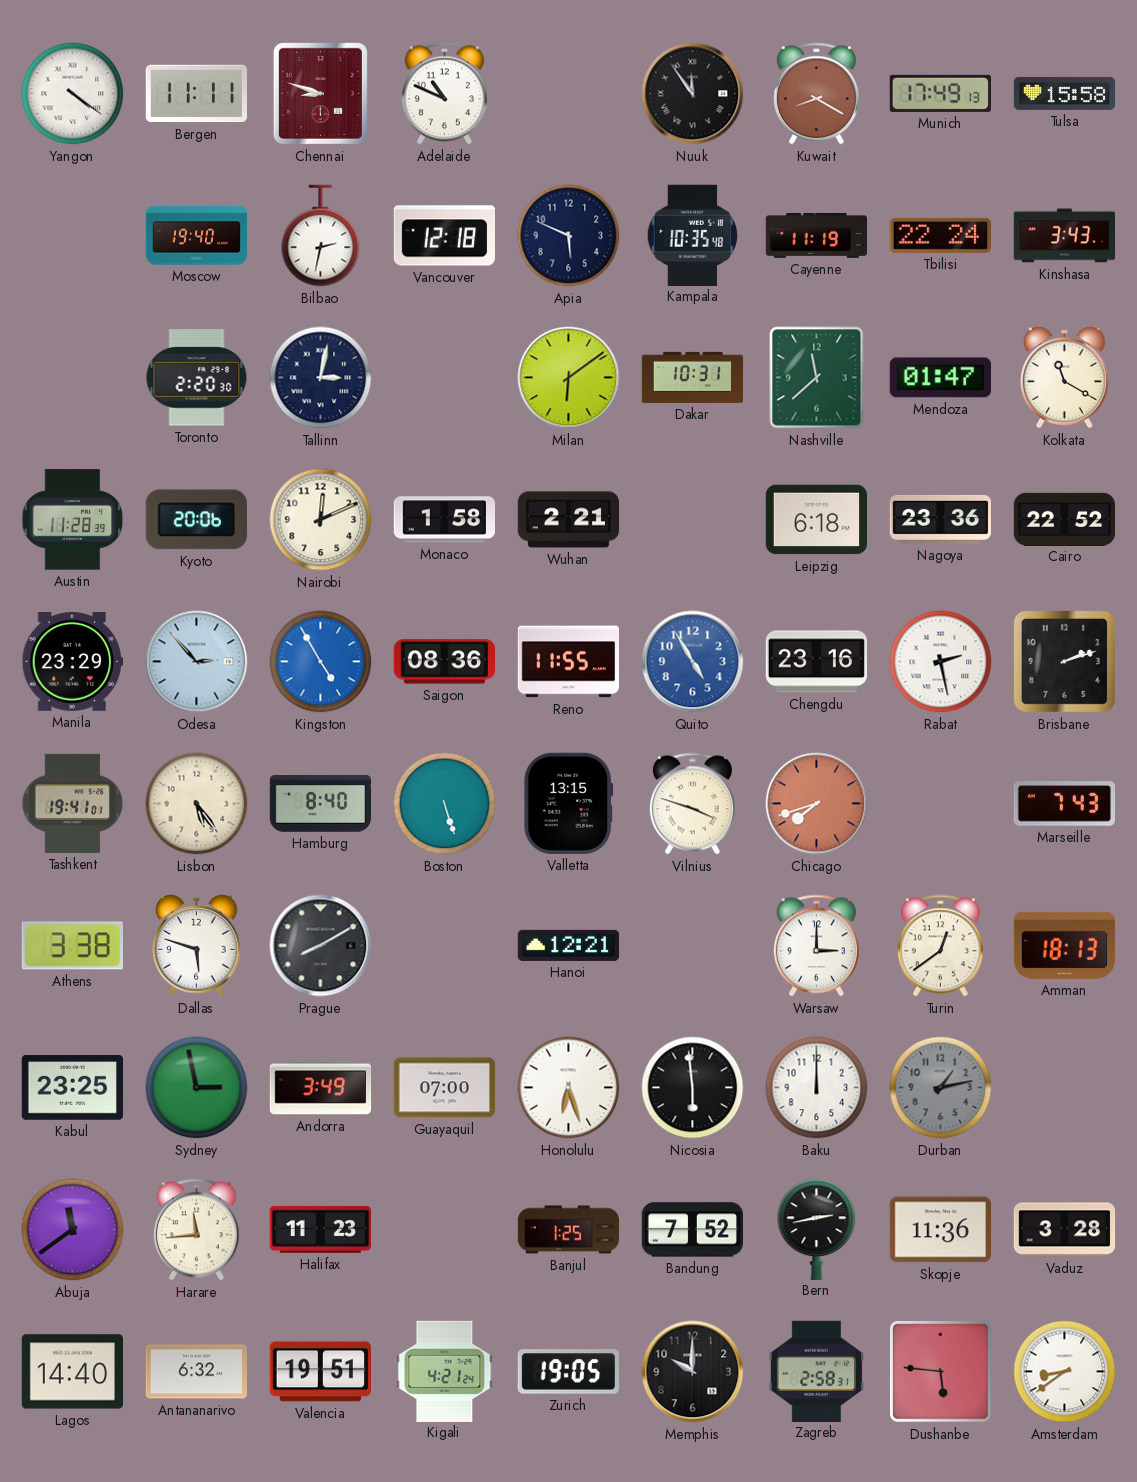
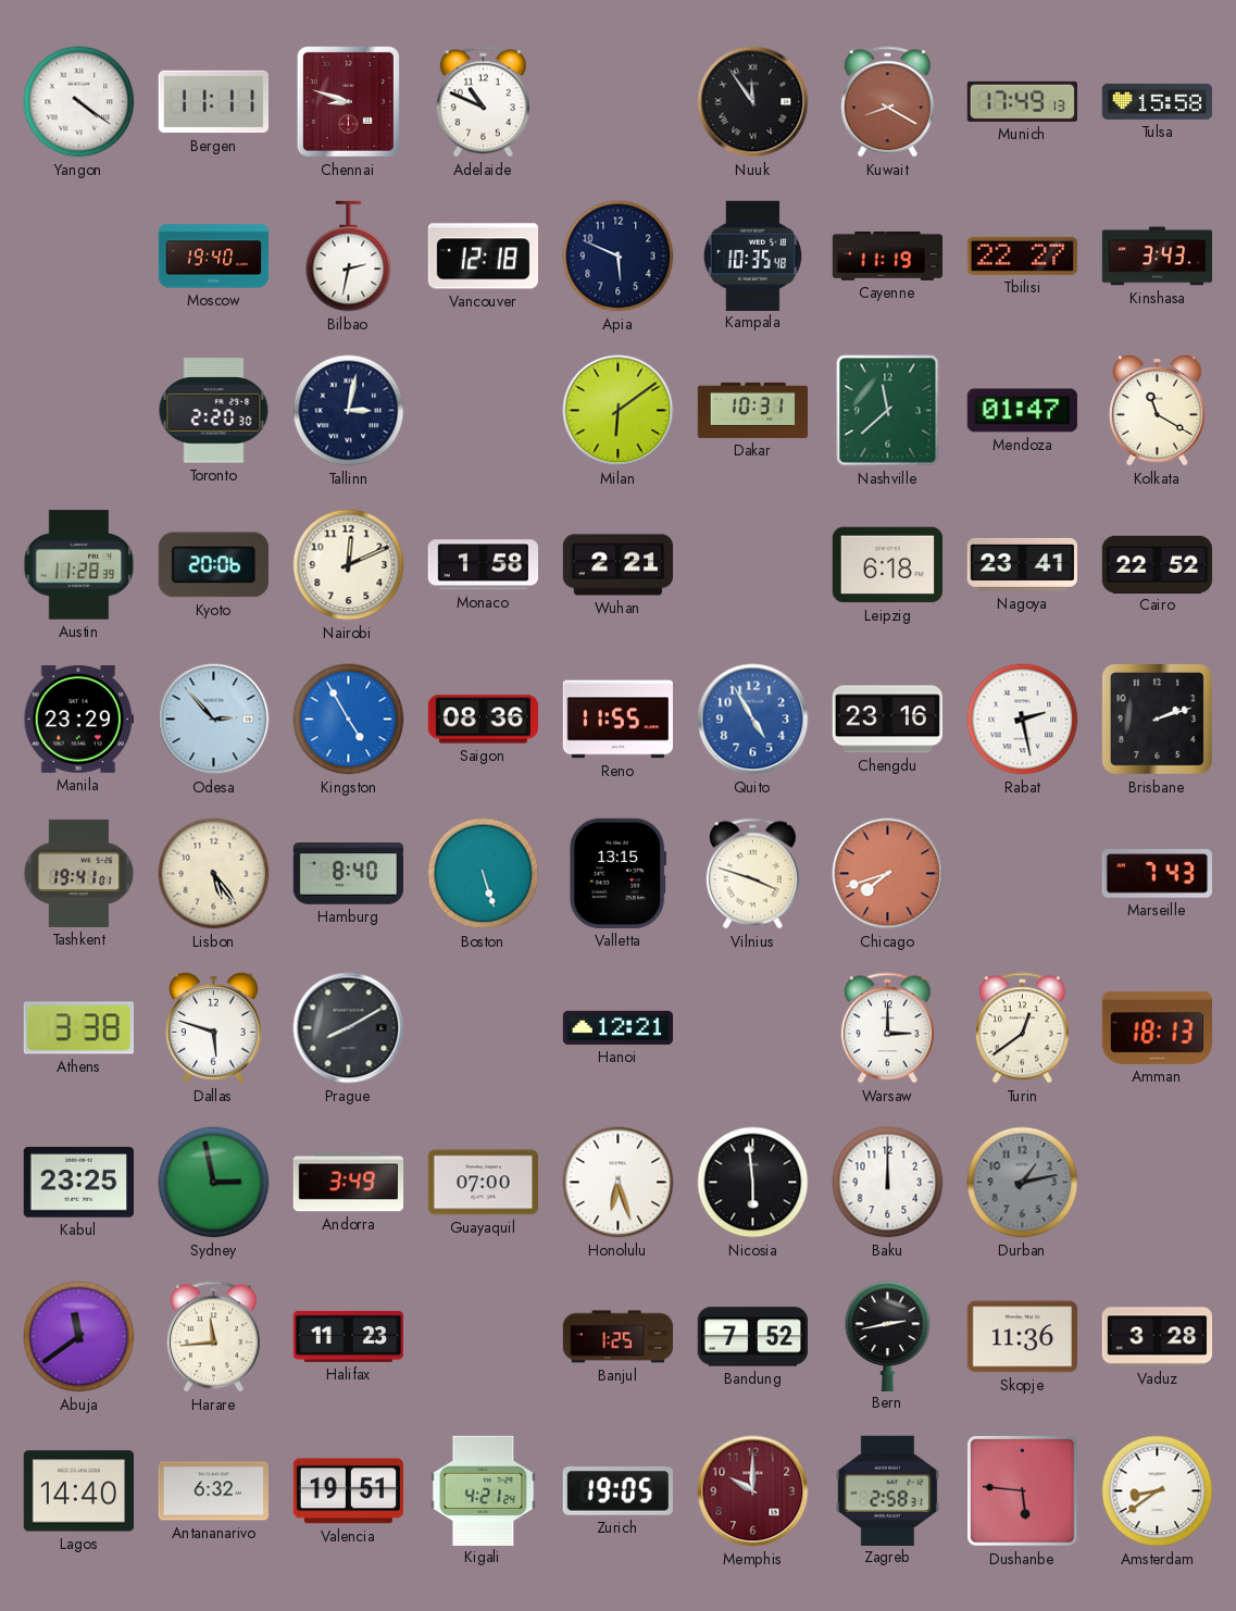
Tbilisi: 22:24 -> 22:27
Nagoya: 23:36 -> 23:41
Memphis dial: black -> burgundy
